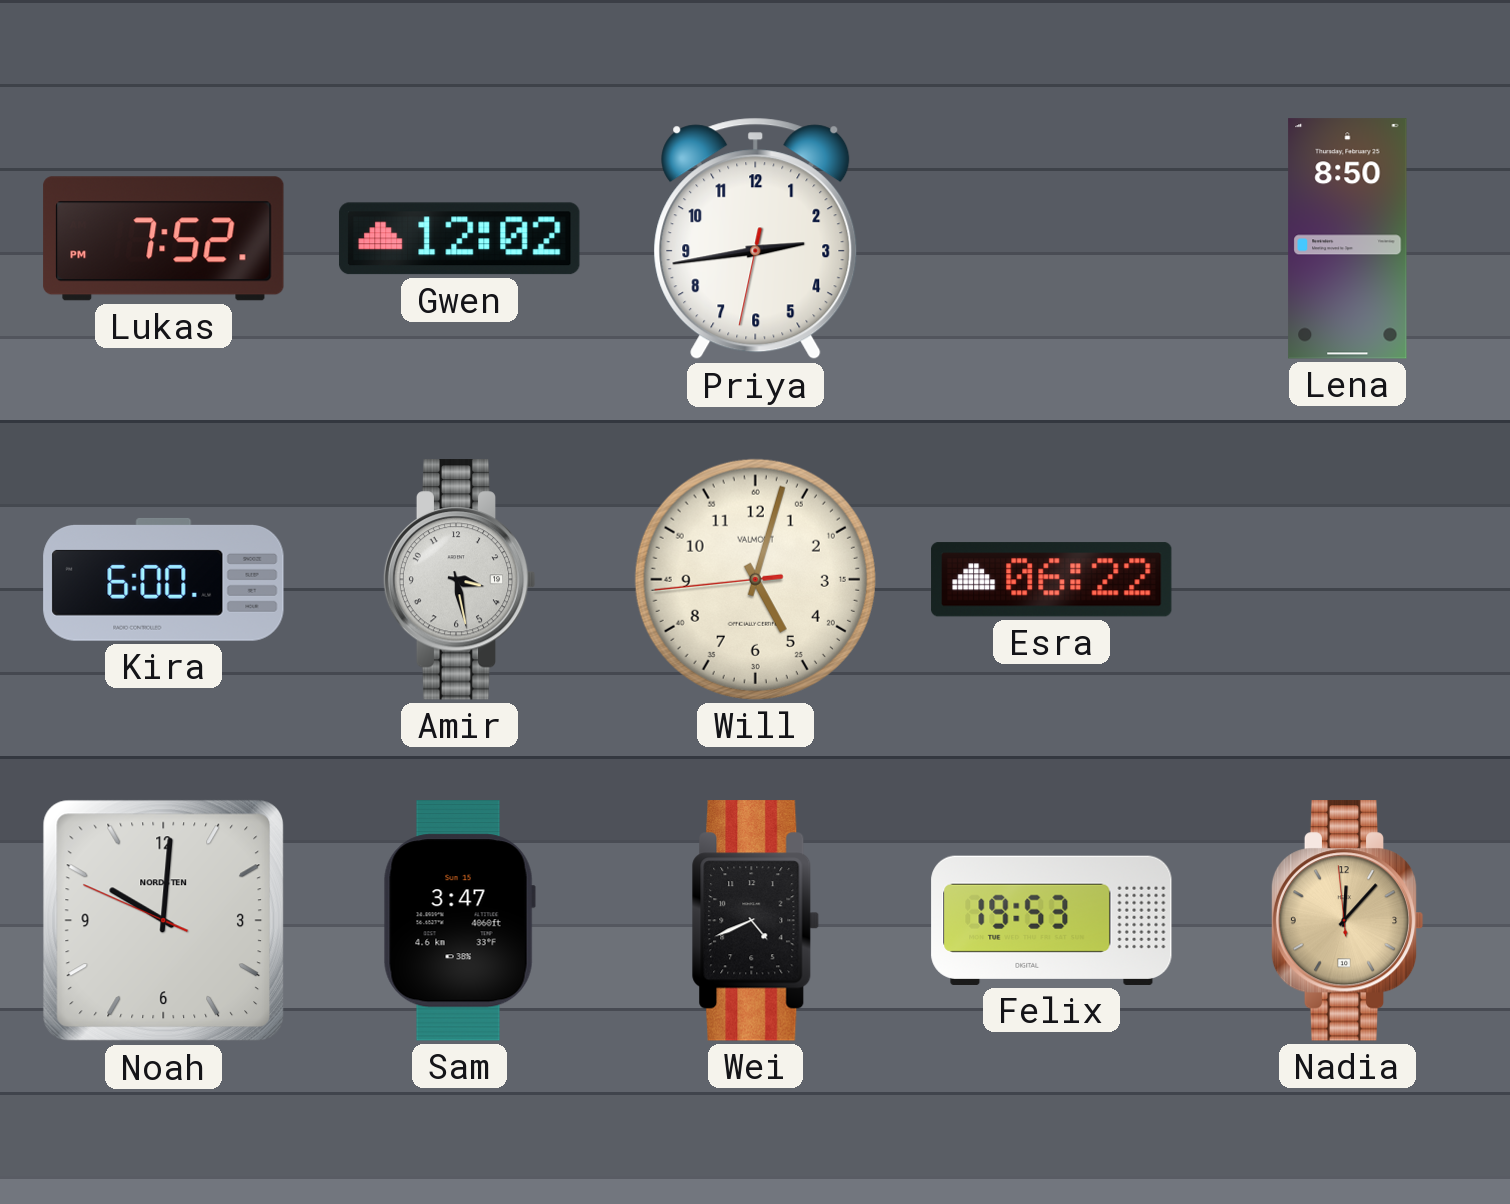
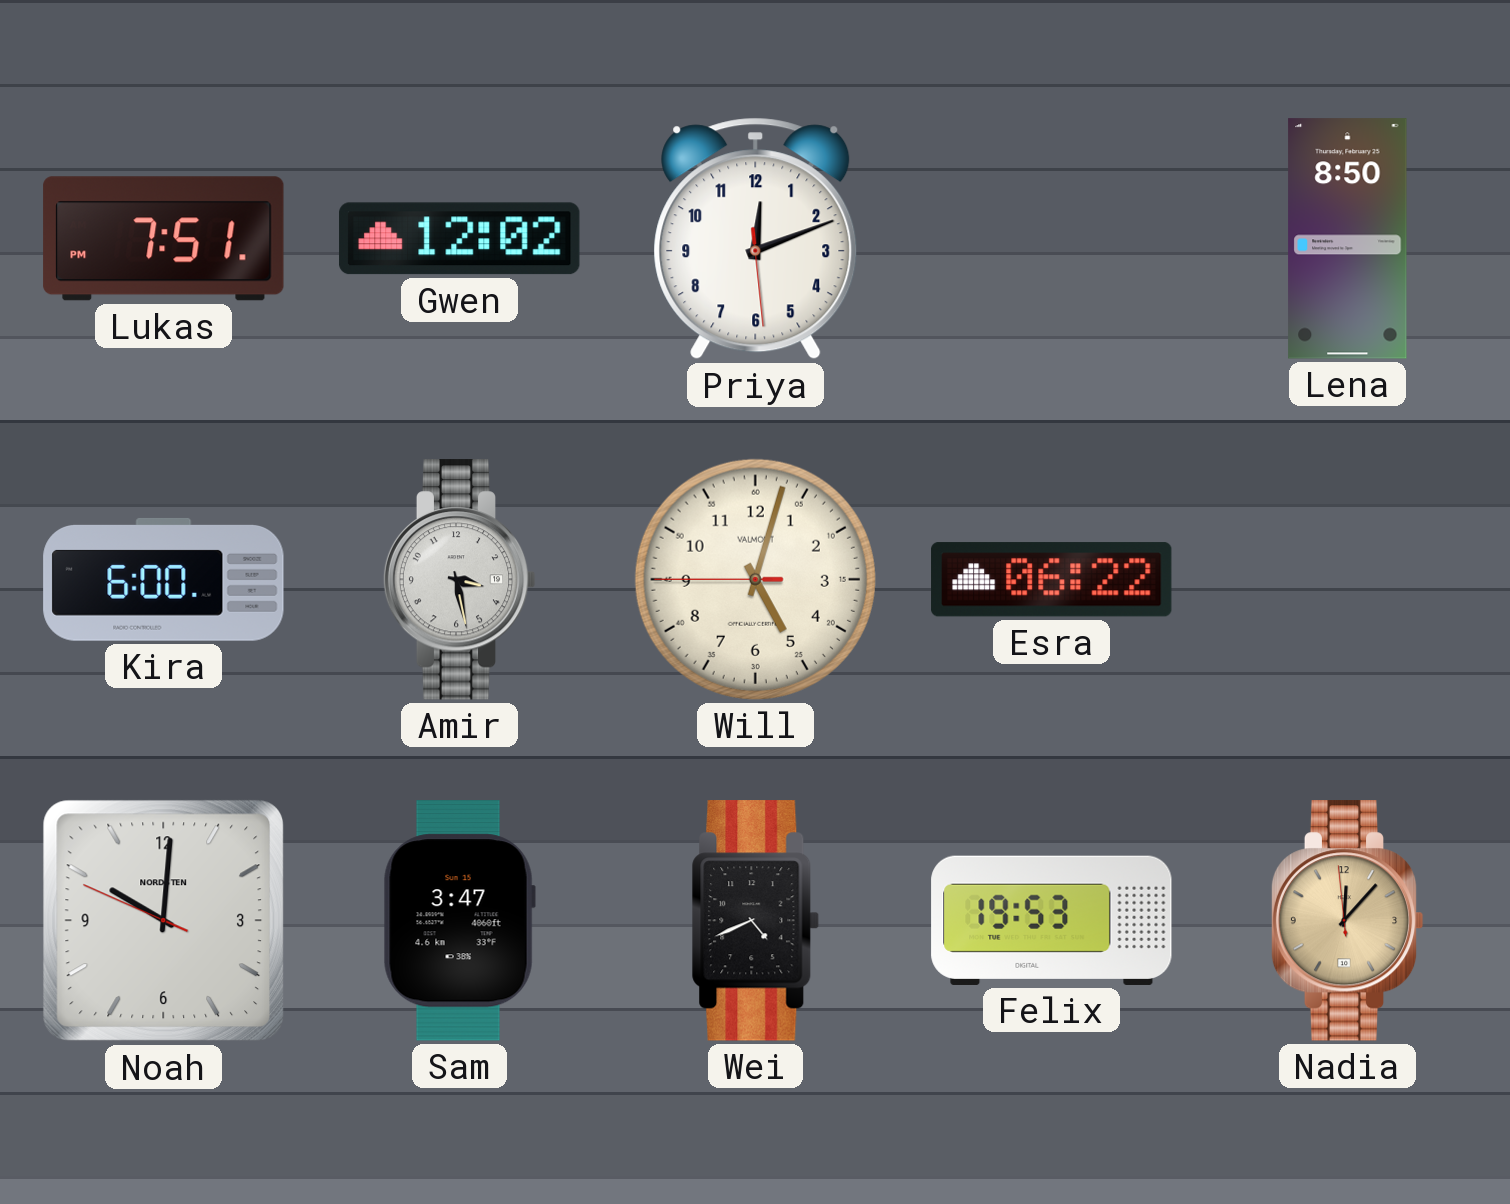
Lukas: 7:52 -> 7:51
Priya: 2:43 -> 12:11
Will: 5:02:44 -> 5:02:45
